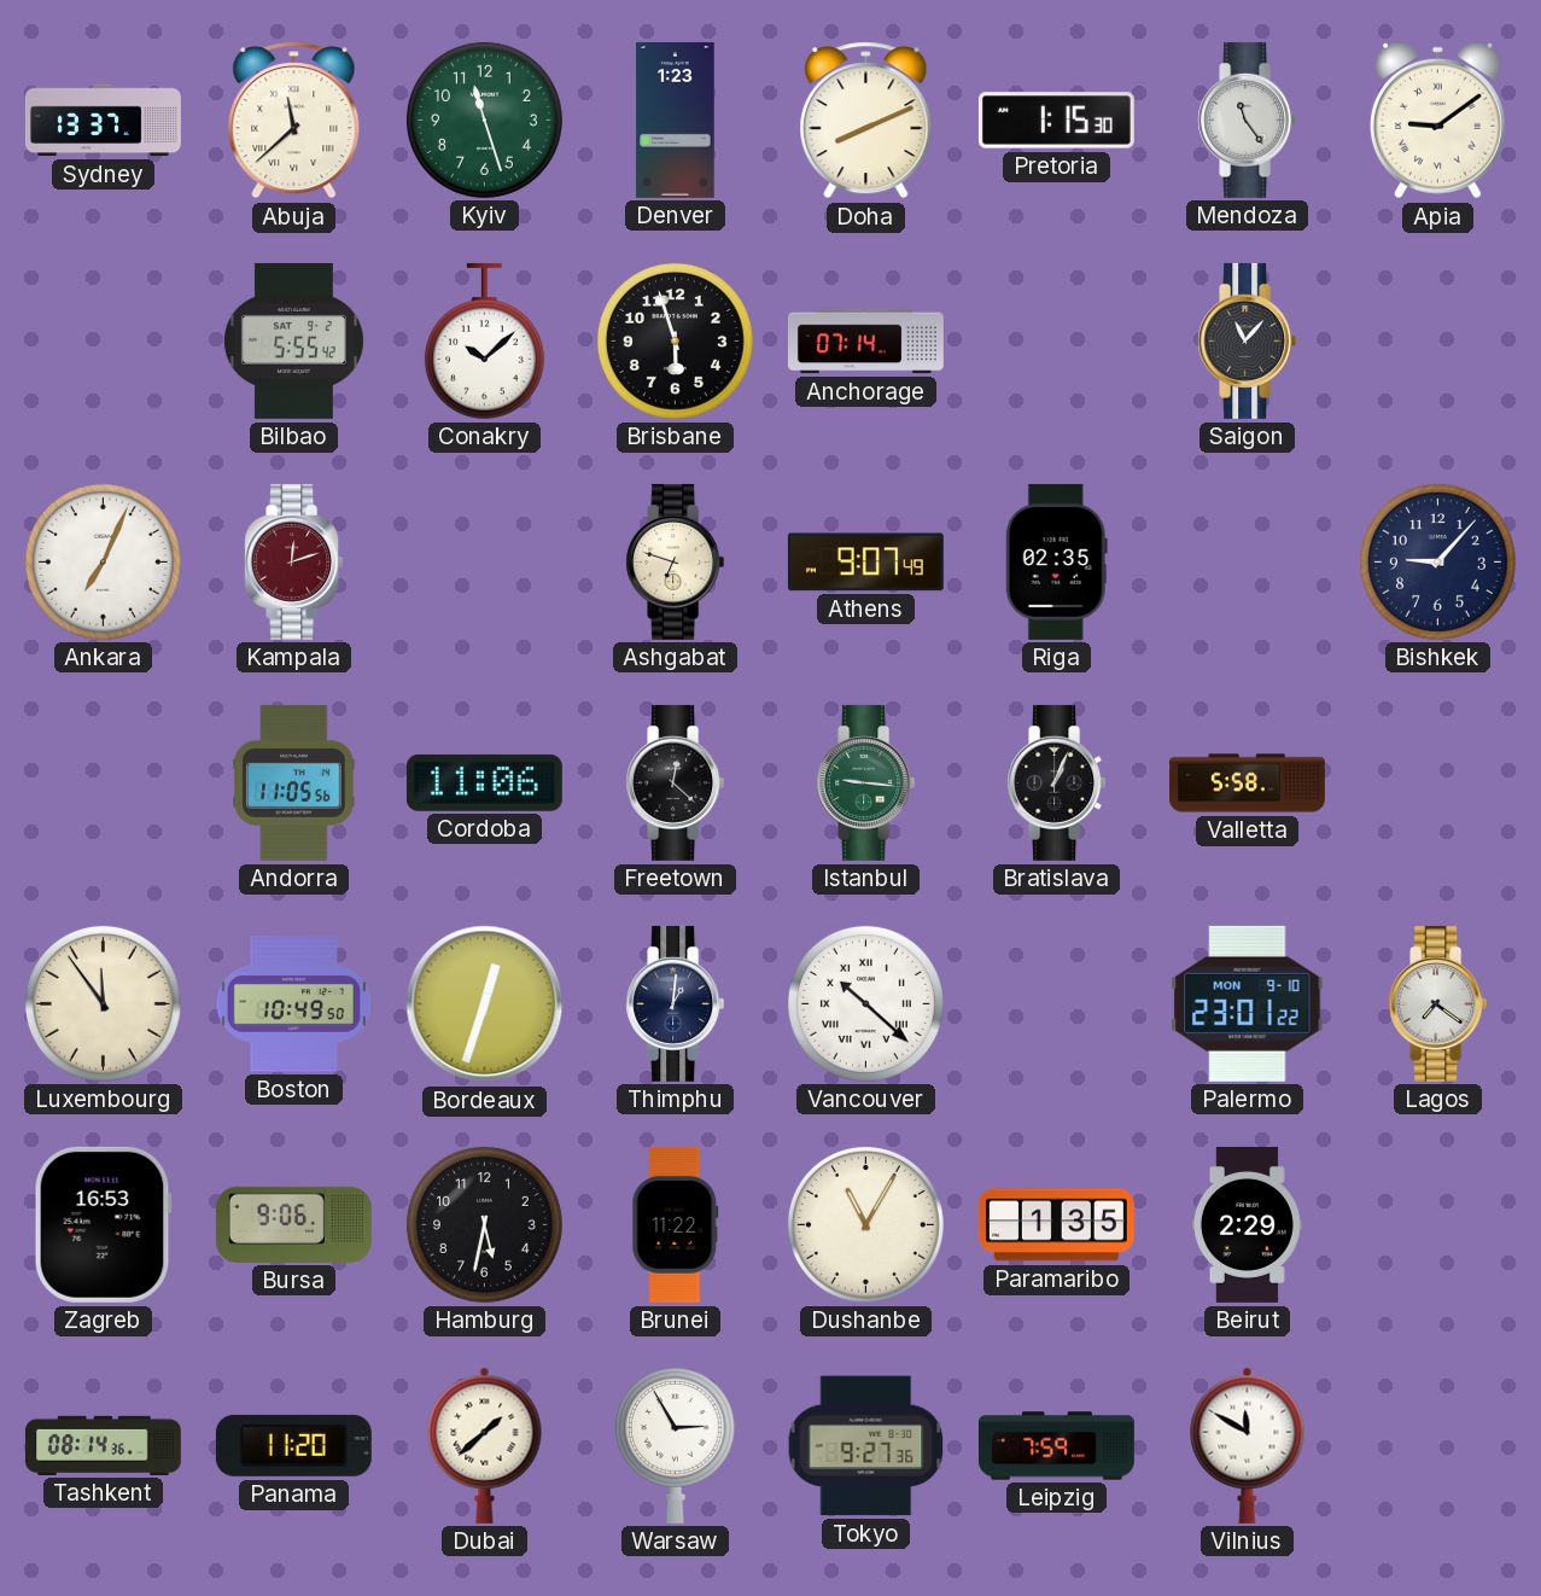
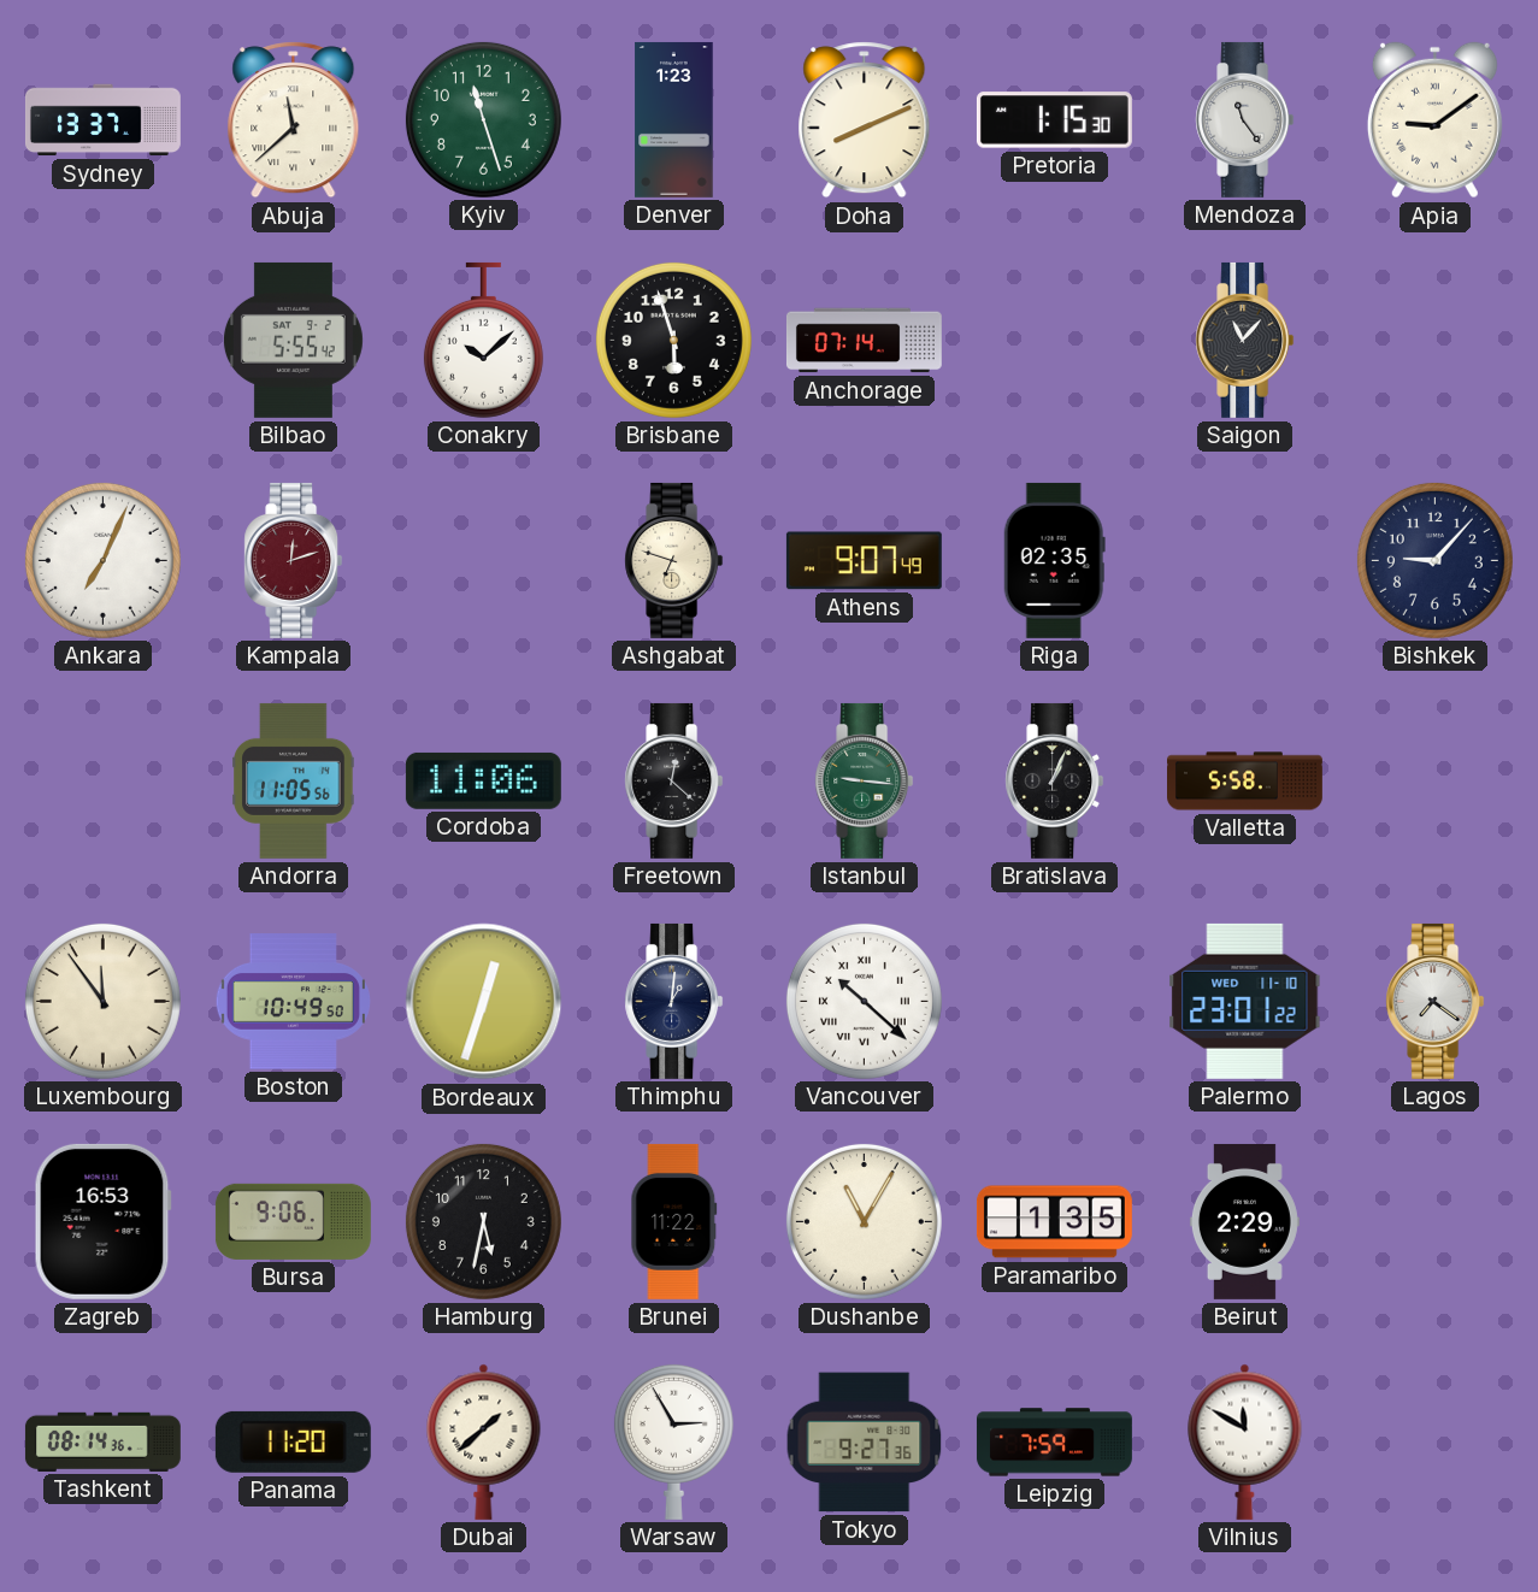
Palermo date: MON 9-10 -> WED 11-10
